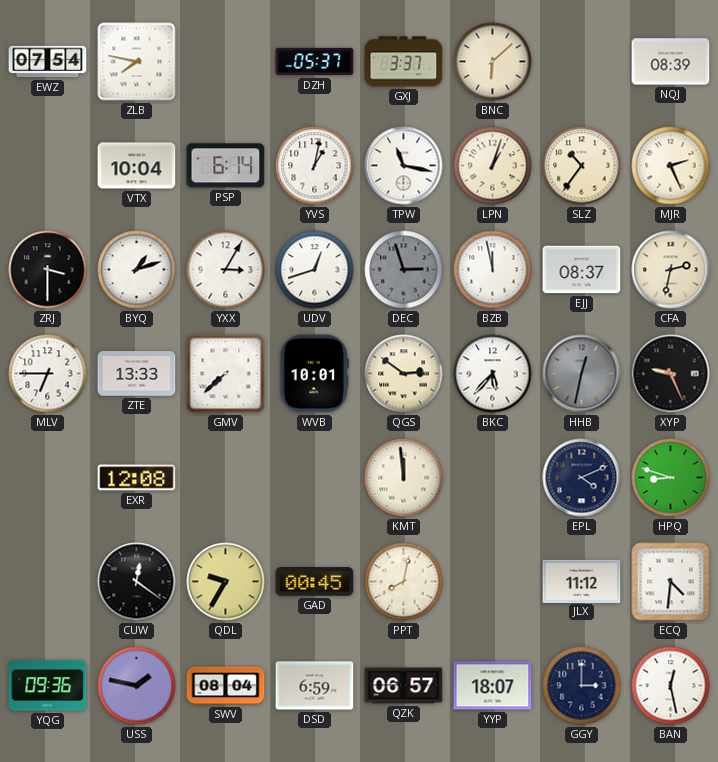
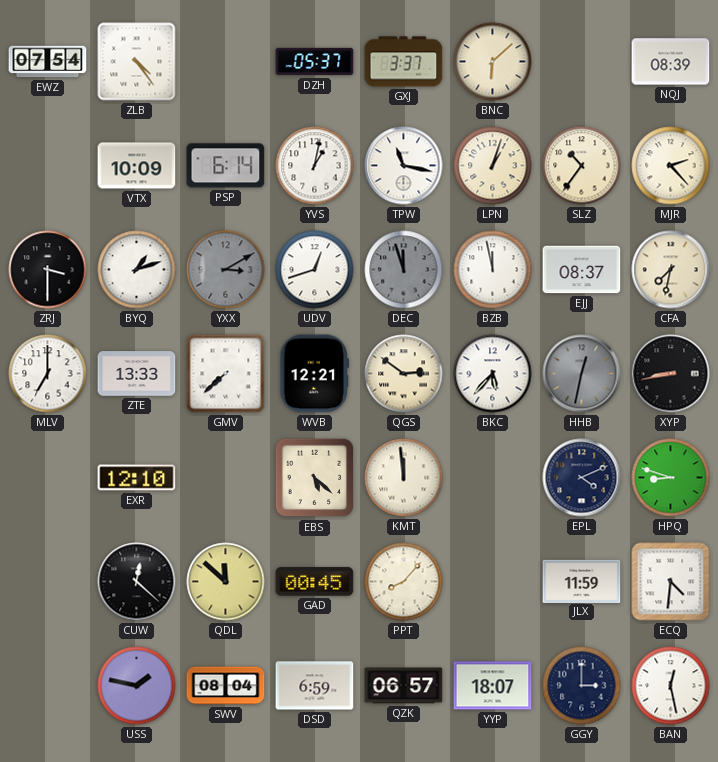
ZLB: 7:47 -> 4:24
VTX: 10:04 -> 10:09
MJR: 2:26 -> 2:23
YXX: 3:05 -> 3:10
YXX dial: white -> grey
DEC: 2:57 -> 11:57
CFA: 2:32 -> 7:32
MLV: 6:45 -> 7:00
WVB: 10:01 -> 12:21
XYP: 9:26 -> 8:43
EXR: 12:08 -> 12:10
EBS: none -> 5:22
CUW: 12:21 -> 12:22
QDL: 9:35 -> 11:52
PPT: 8:02 -> 8:07
JLX: 11:12 -> 11:59
YQG: 09:36 -> none
